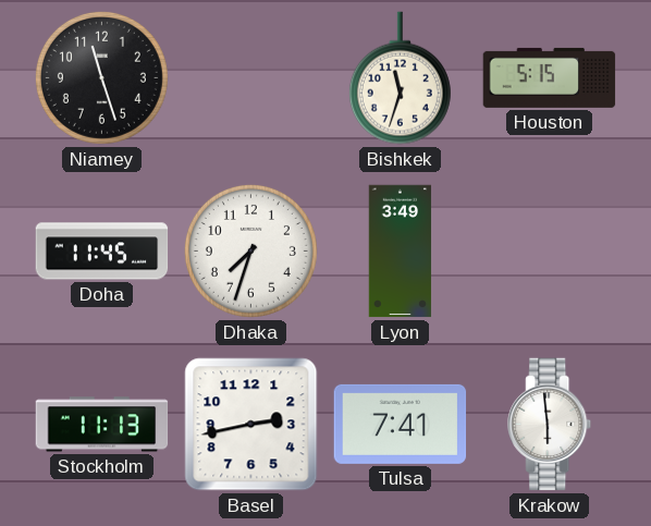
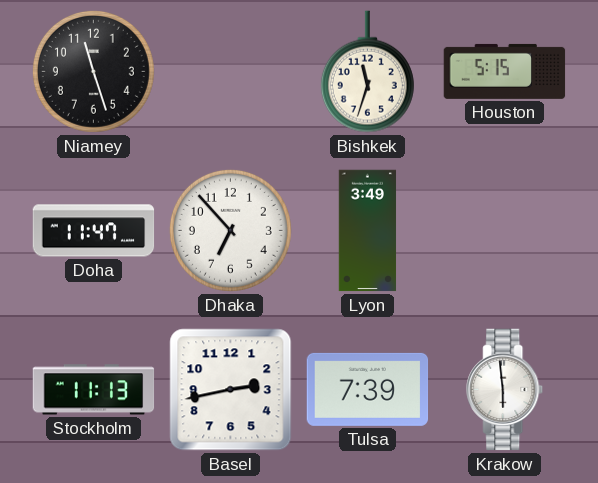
Doha: 11:45 -> 11:47
Dhaka: 7:33 -> 6:53
Tulsa: 7:41 -> 7:39
